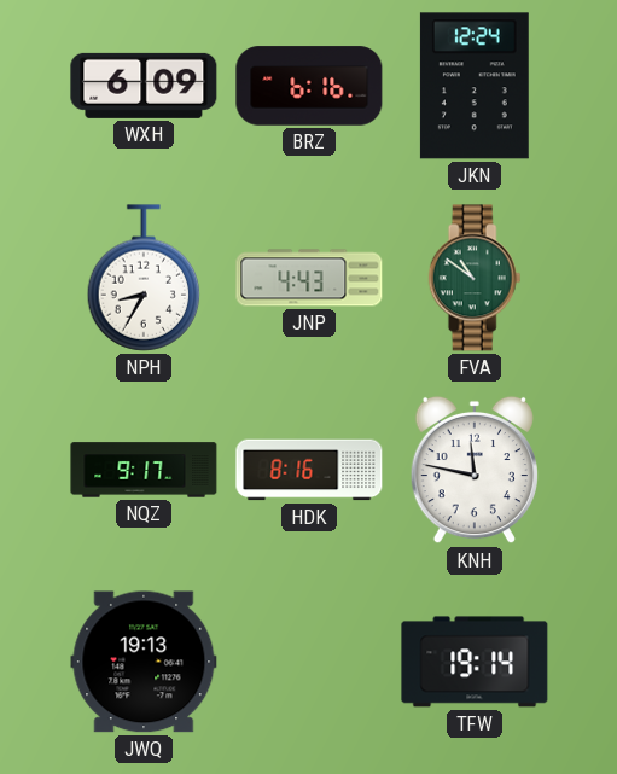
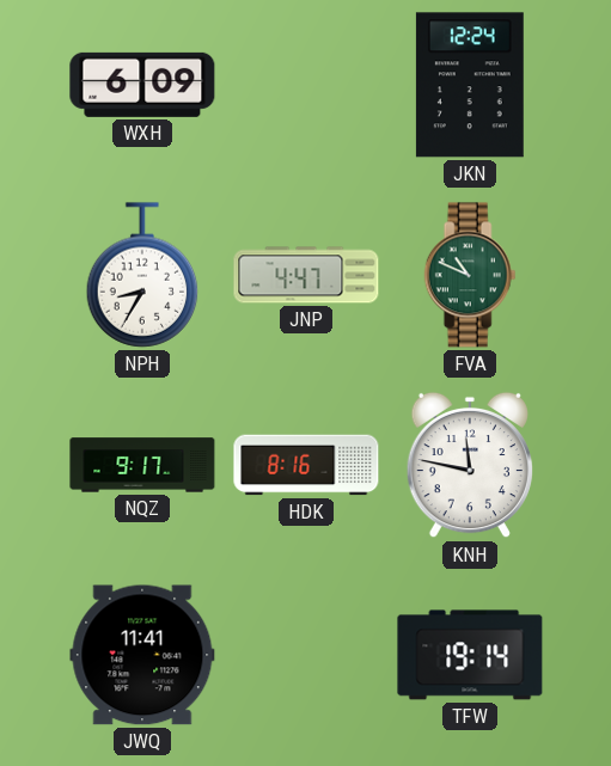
BRZ: 6:16 -> none
JNP: 4:43 -> 4:47
FVA: 10:51 -> 10:49
JWQ: 19:13 -> 11:41
